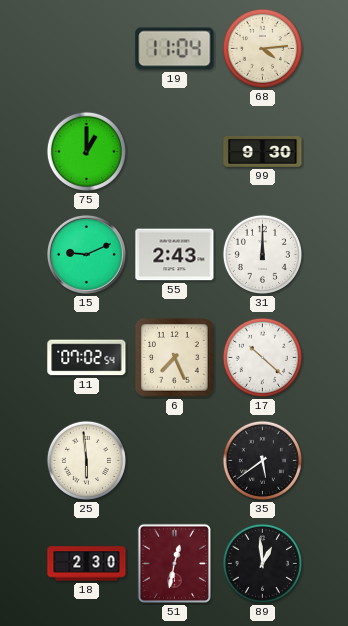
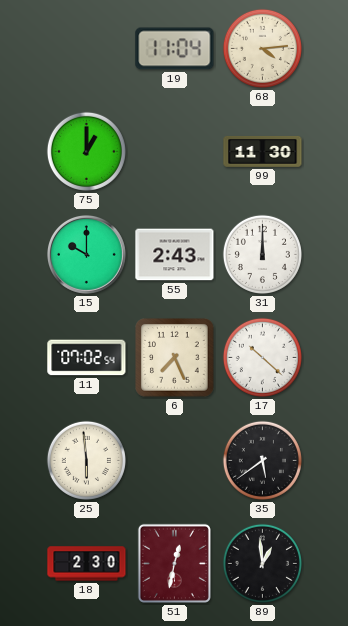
99: 9:30 -> 11:30
15: 9:11 -> 10:00
